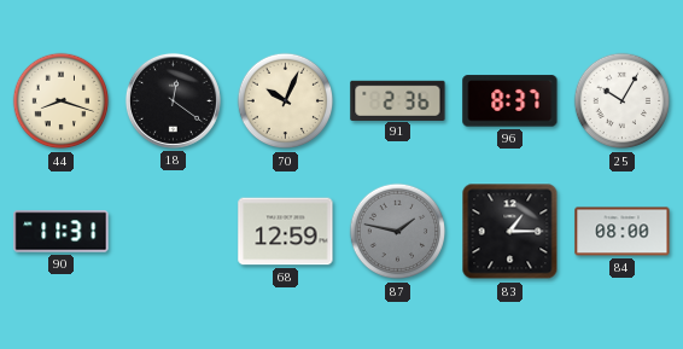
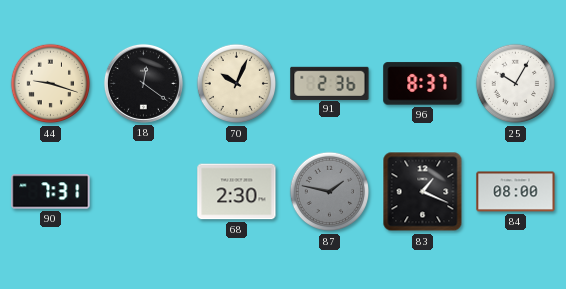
44: 8:18 -> 9:18
90: 11:31 -> 7:31
68: 12:59 -> 2:30
83: 1:15 -> 1:19
